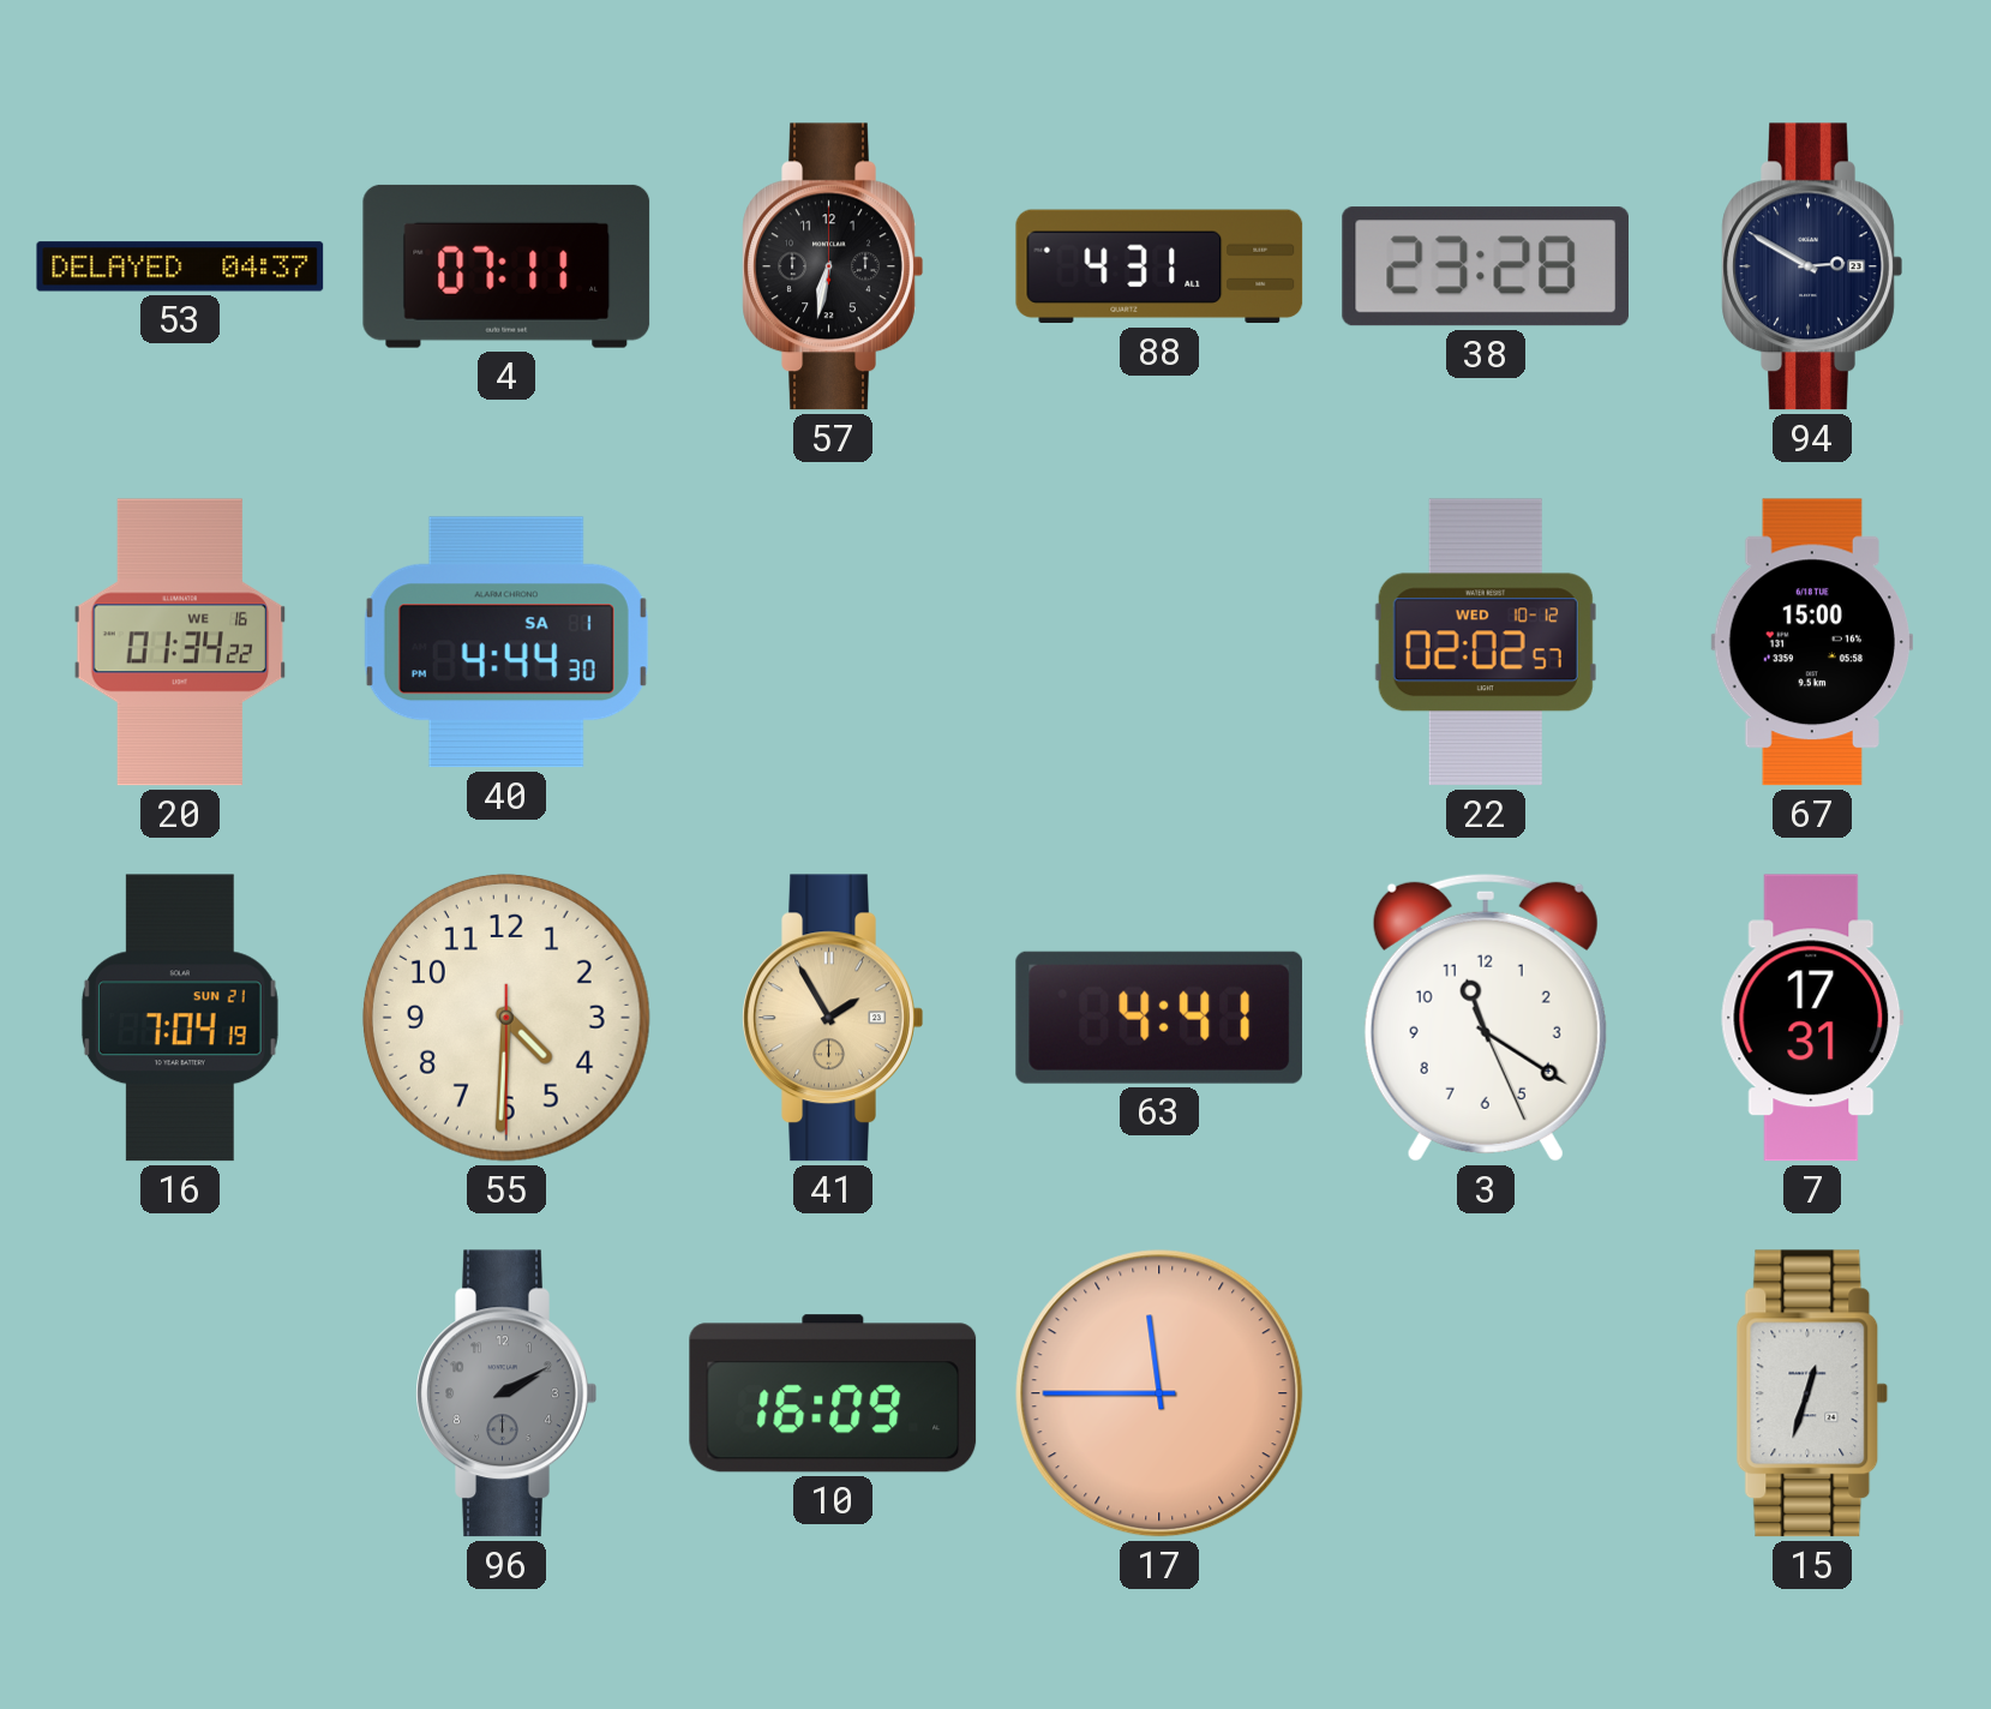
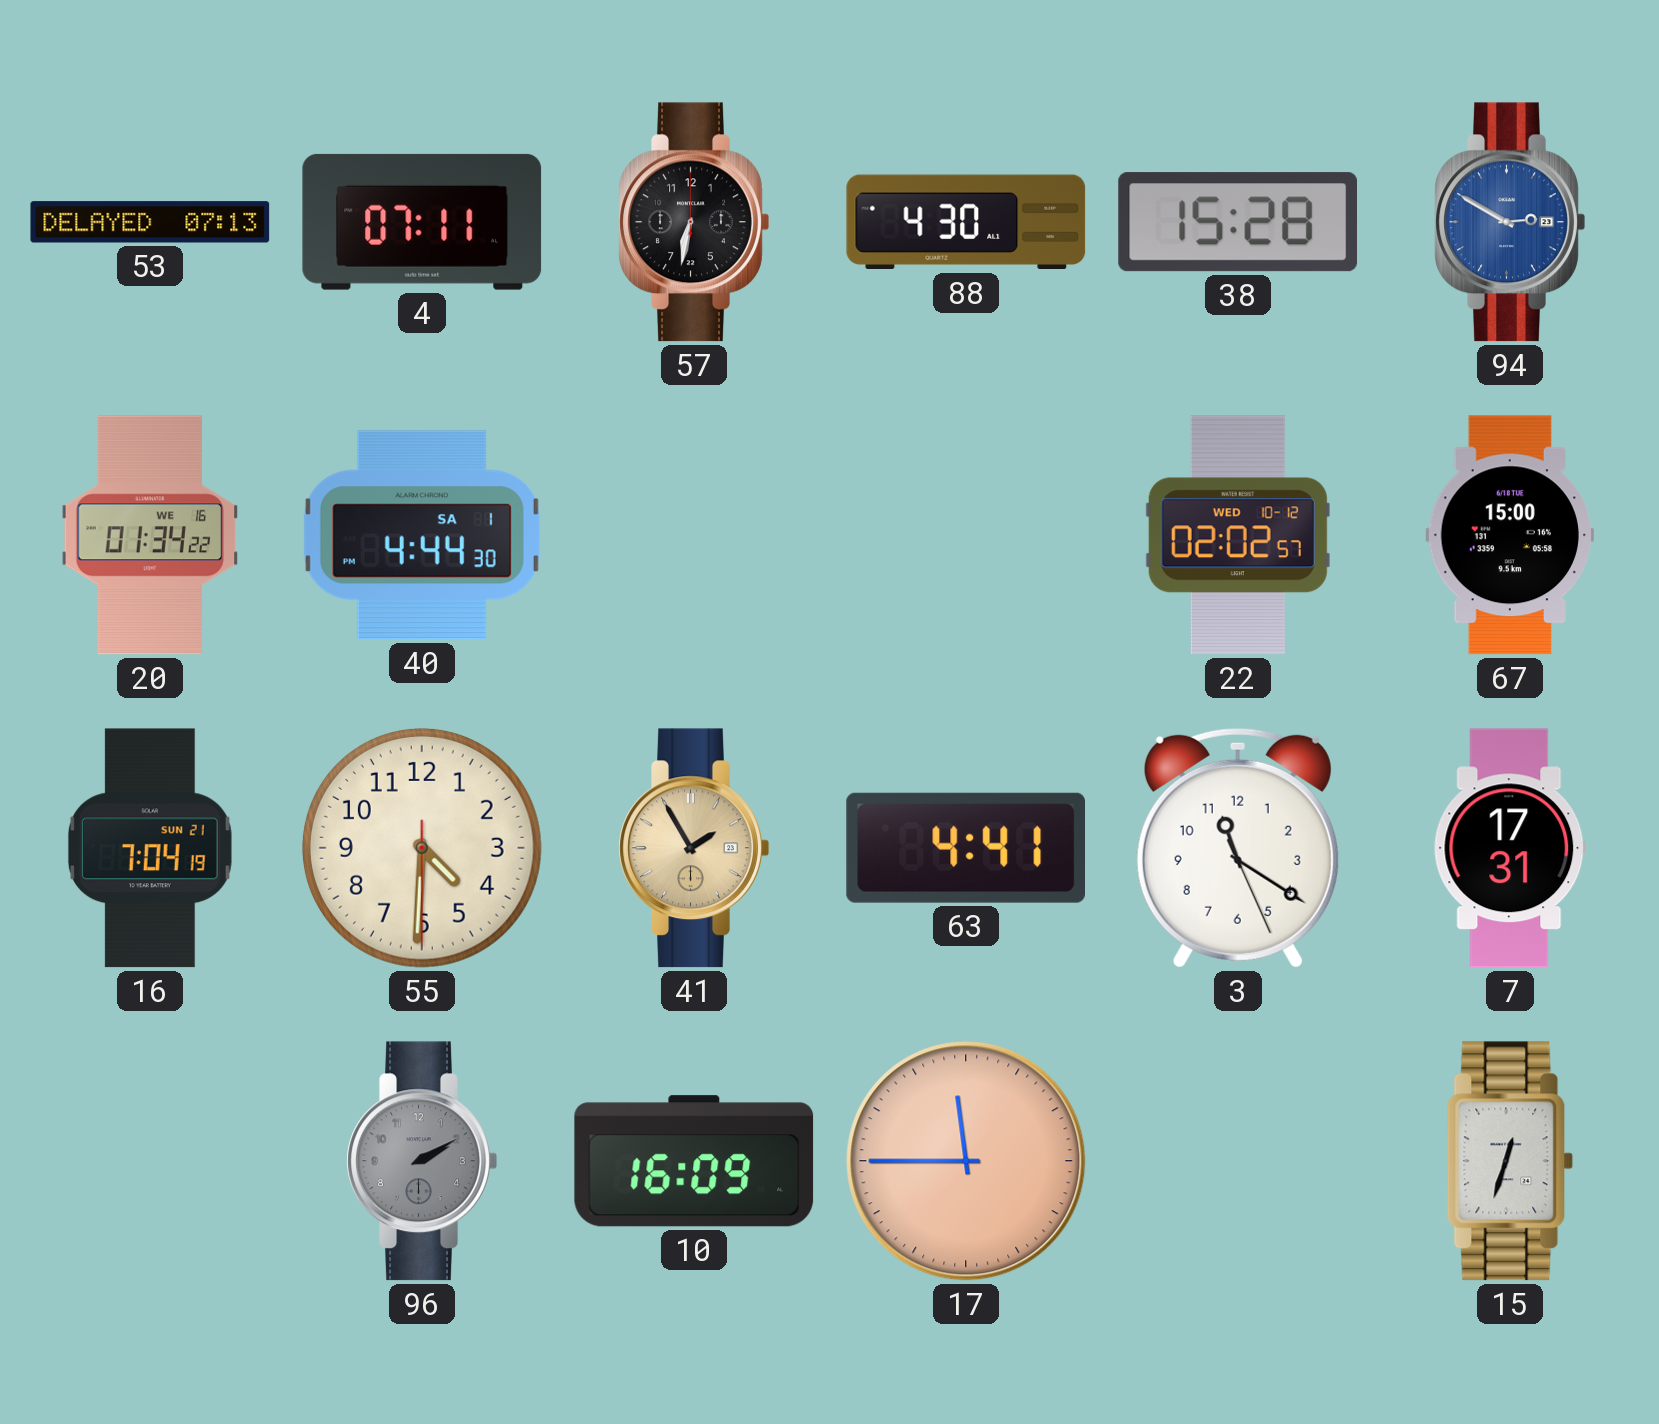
53: 04:37 -> 07:13
88: 4:31 -> 4:30
38: 23:28 -> 15:28
94 dial: navy -> blue
